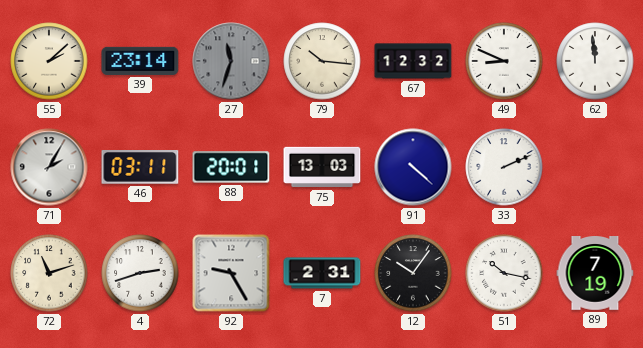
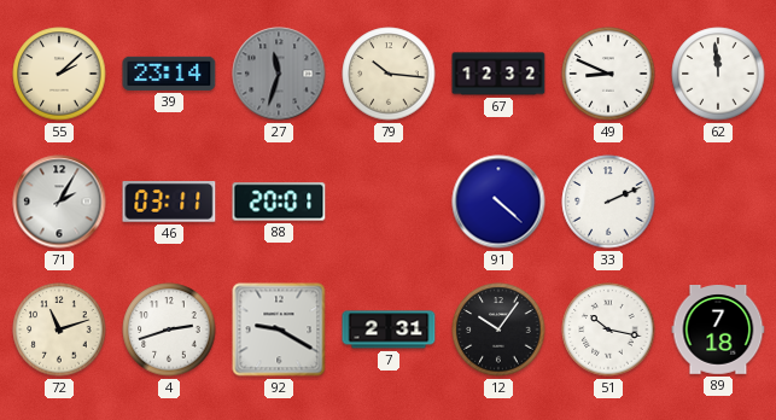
75: 13:03 -> none
92: 9:25 -> 9:20
89: 7:19 -> 7:18
